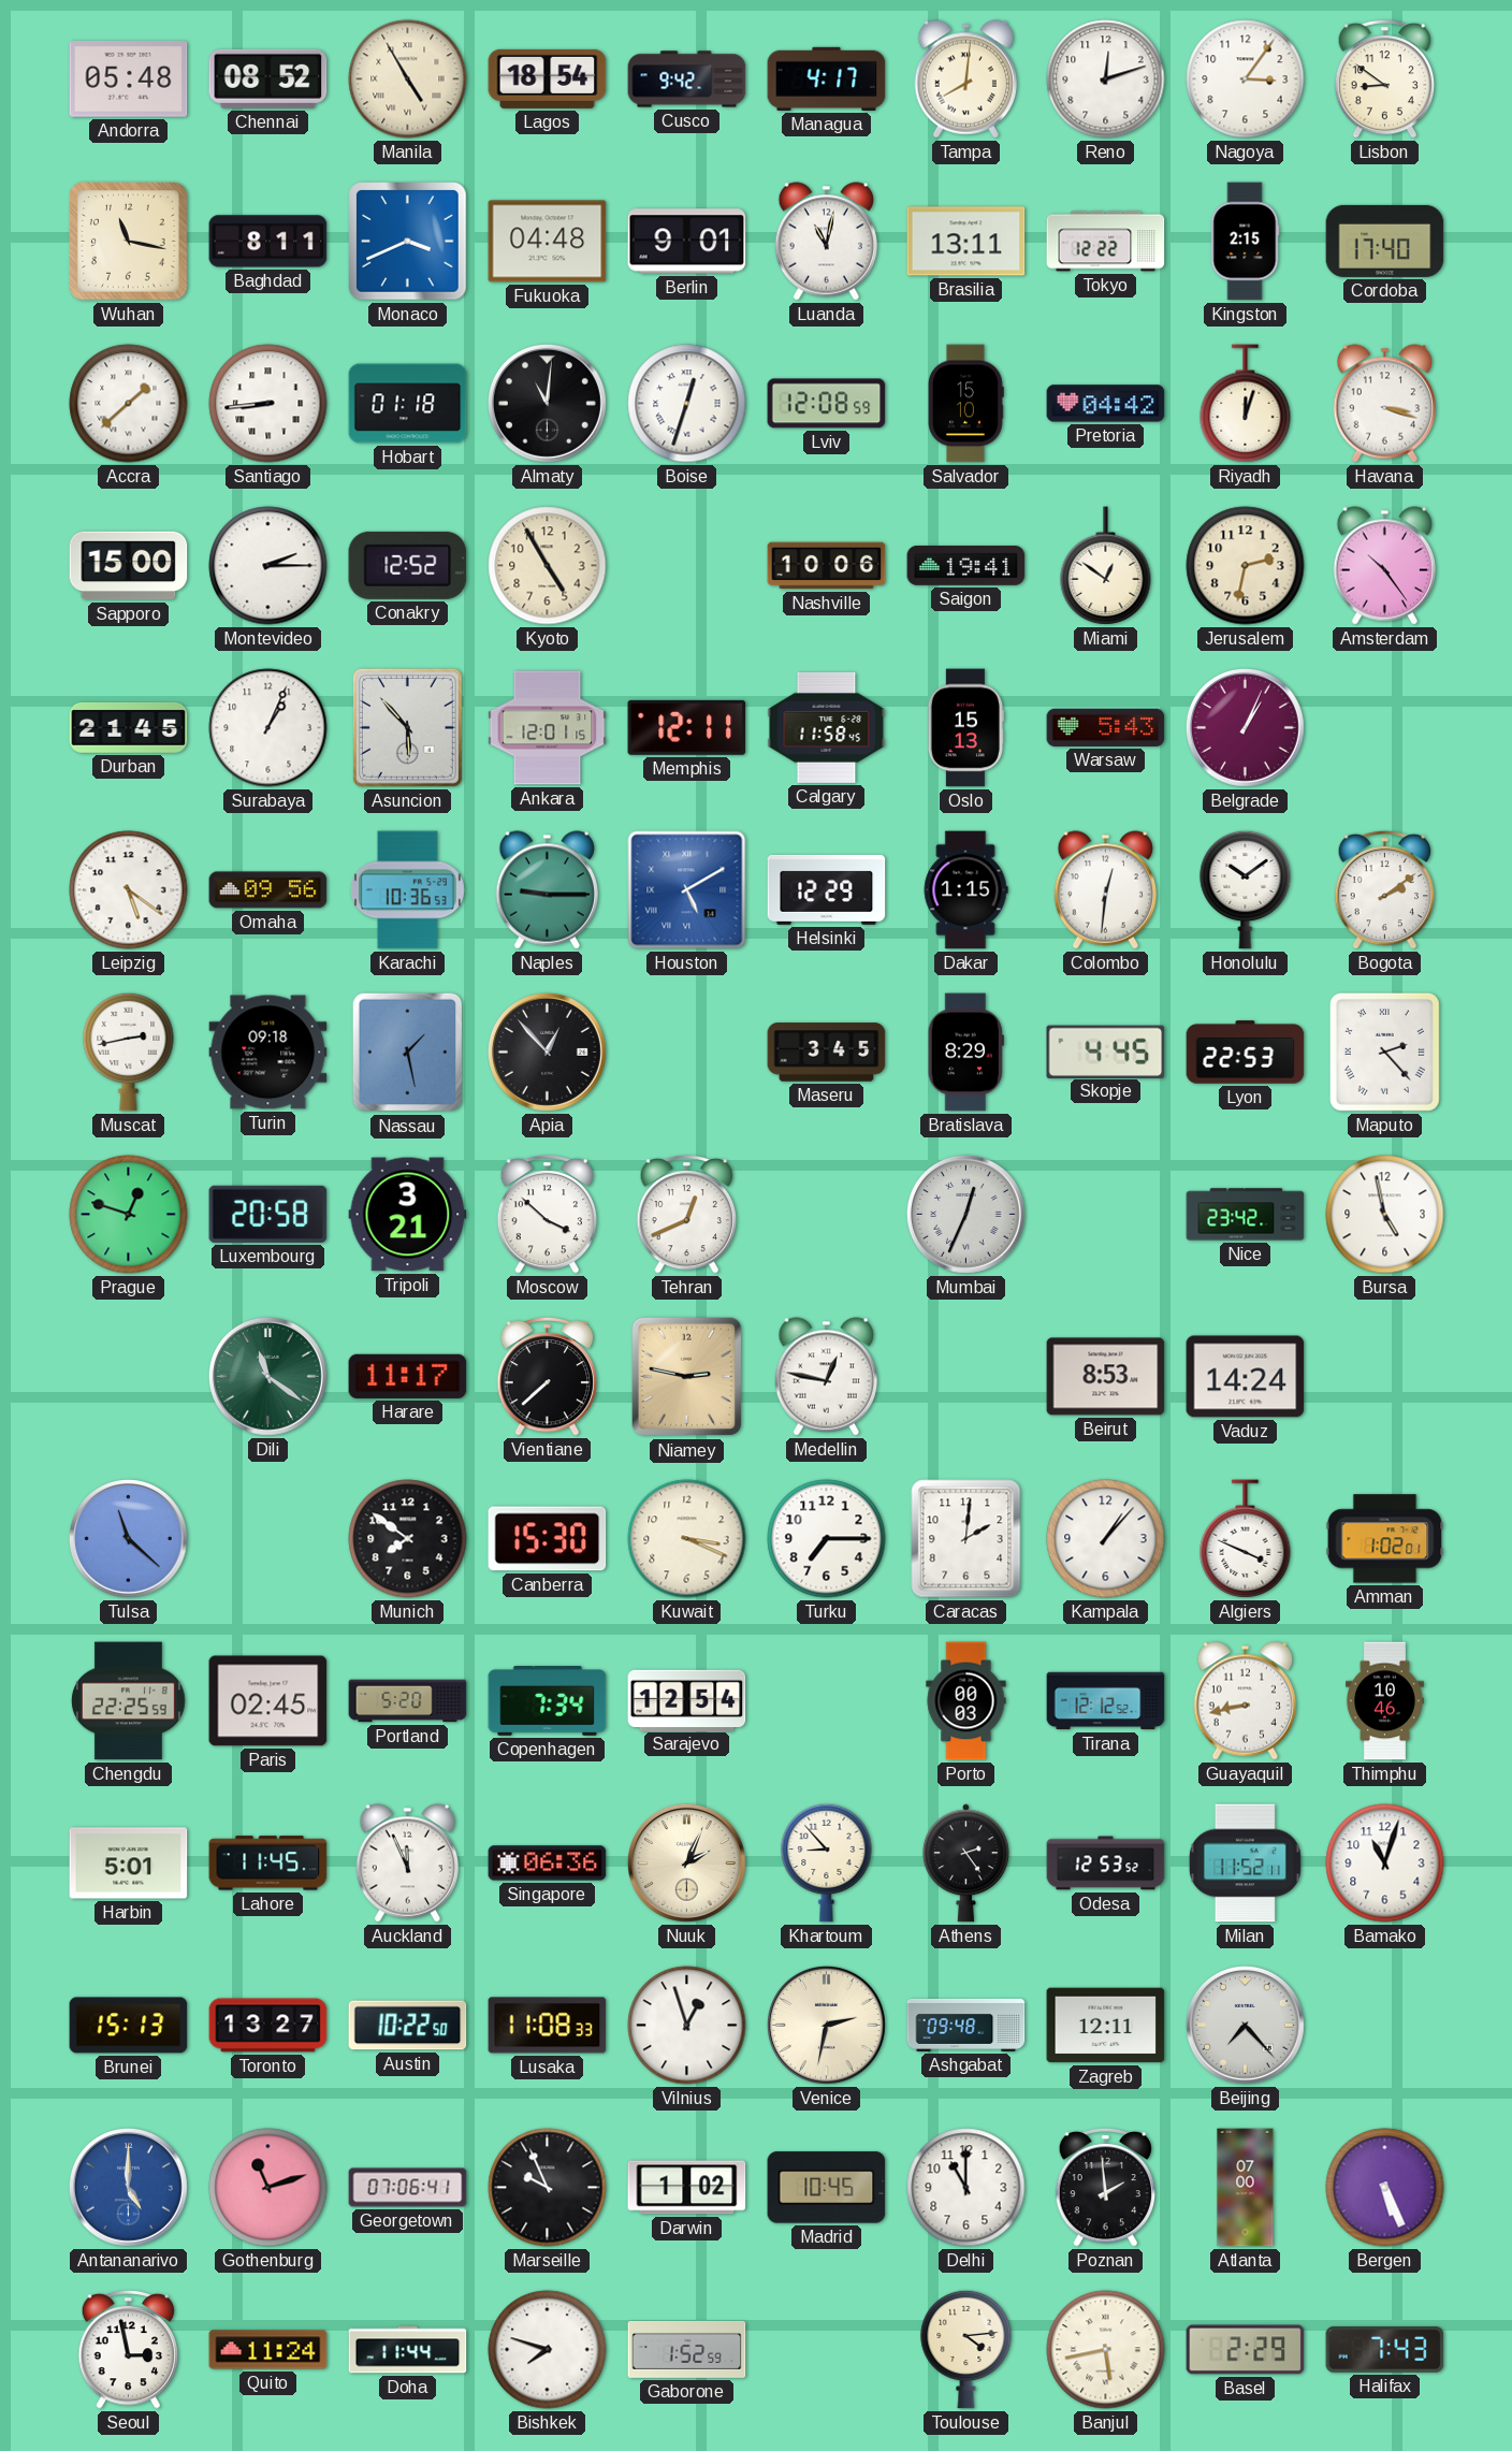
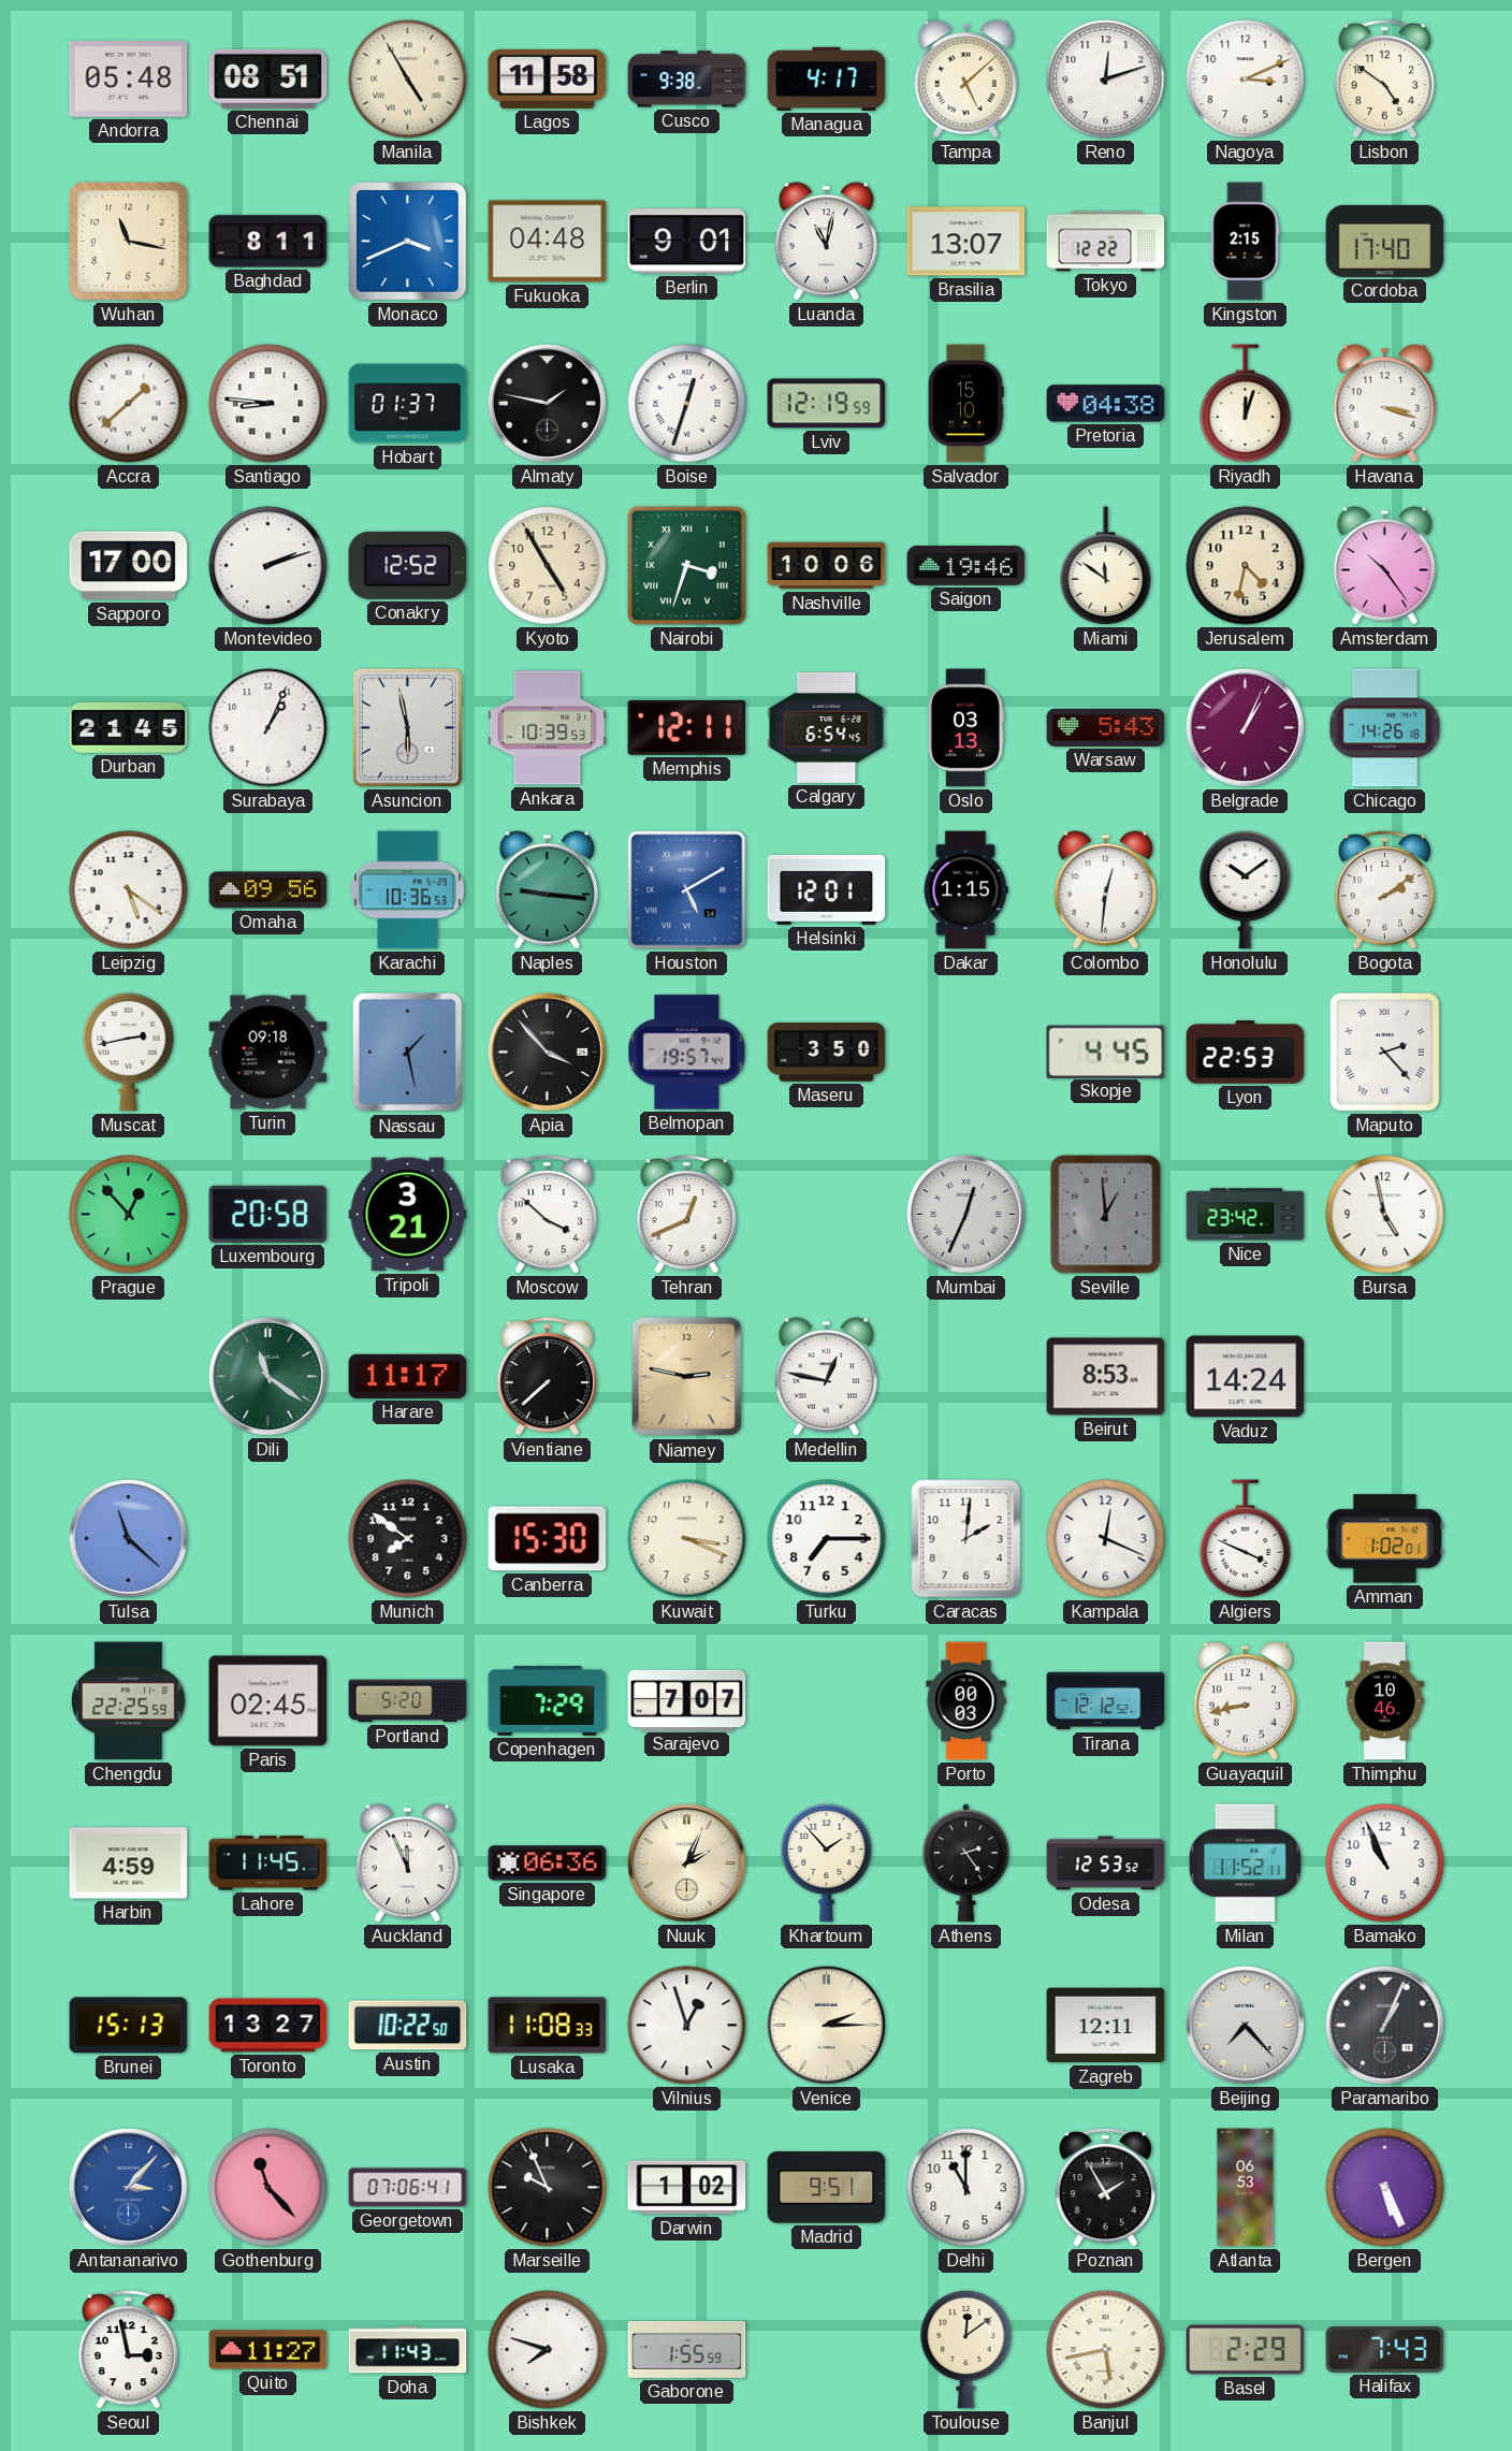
Chennai: 08:52 -> 08:51
Lagos: 18:54 -> 11:58
Cusco: 9:42 -> 9:38
Tampa: 8:01 -> 5:08
Nagoya: 3:06 -> 3:11
Lisbon: 8:51 -> 4:51
Brasilia: 13:11 -> 13:07
Santiago: 8:44 -> 8:46
Hobart: 01:18 -> 01:37
Almaty: 11:01 -> 1:47
Lviv: 12:08 -> 12:19
Pretoria: 04:42 -> 04:38
Sapporo: 15:00 -> 17:00
Montevideo: 2:15 -> 2:12
Nairobi: none -> 3:33
Saigon: 19:41 -> 19:46
Miami: 12:51 -> 11:51
Jerusalem: 2:32 -> 4:32
Asuncion: 5:53 -> 5:58
Ankara: 12:01 -> 10:39
Calgary: 11:58 -> 6:54
Oslo: 15:13 -> 03:13
Chicago: none -> 14:26
Naples: 9:15 -> 9:16
Helsinki: 12:29 -> 12:01
Apia: 12:53 -> 3:53
Belmopan: none -> 19:57
Maseru: 3:45 -> 3:50
Bratislava: 8:29 -> none
Prague: 12:48 -> 12:53
Seville: none -> 12:59
Kampala: 1:07 -> 12:19
Copenhagen: 7:34 -> 7:29
Sarajevo: 12:54 -> 7:07
Harbin: 5:01 -> 4:59
Khartoum: 8:53 -> 1:53
Bamako: 11:03 -> 10:56
Venice: 2:32 -> 2:15
Ashgabat: 09:48 -> none
Paramaribo: none -> 1:04
Antananarivo: 5:00 -> 3:07
Gothenburg: 11:12 -> 11:23
Madrid: 10:45 -> 9:51
Poznan: 1:59 -> 1:55
Atlanta: 07:00 -> 06:53
Quito: 11:24 -> 11:27
Doha: 11:44 -> 11:43
Gaborone: 1:52 -> 1:55
Toulouse: 4:14 -> 12:09
